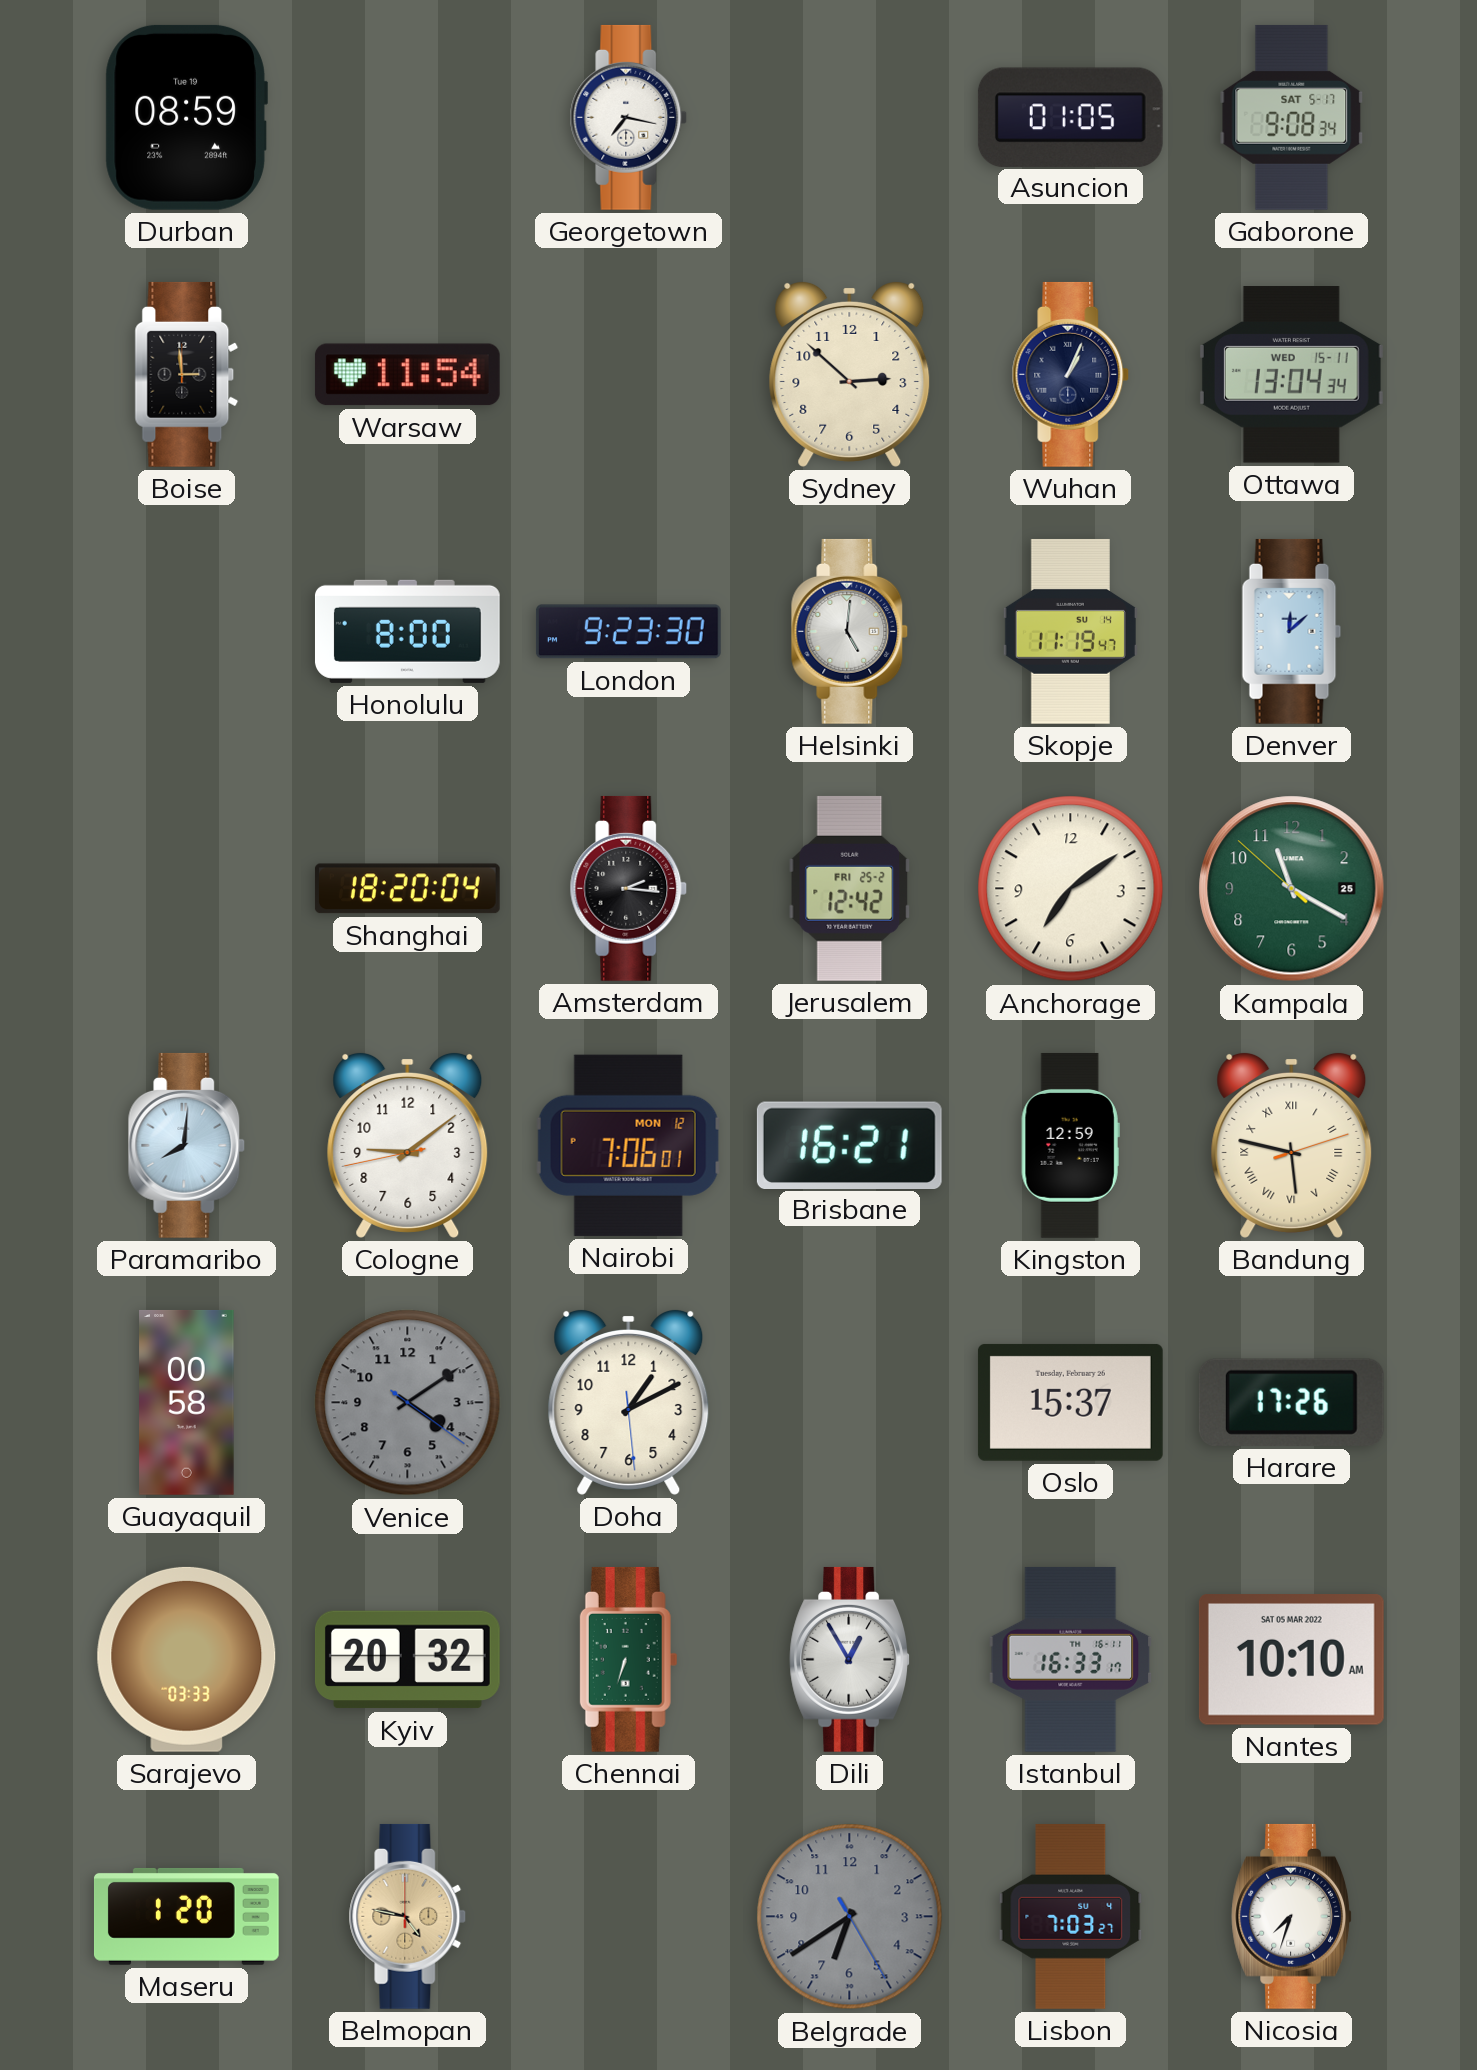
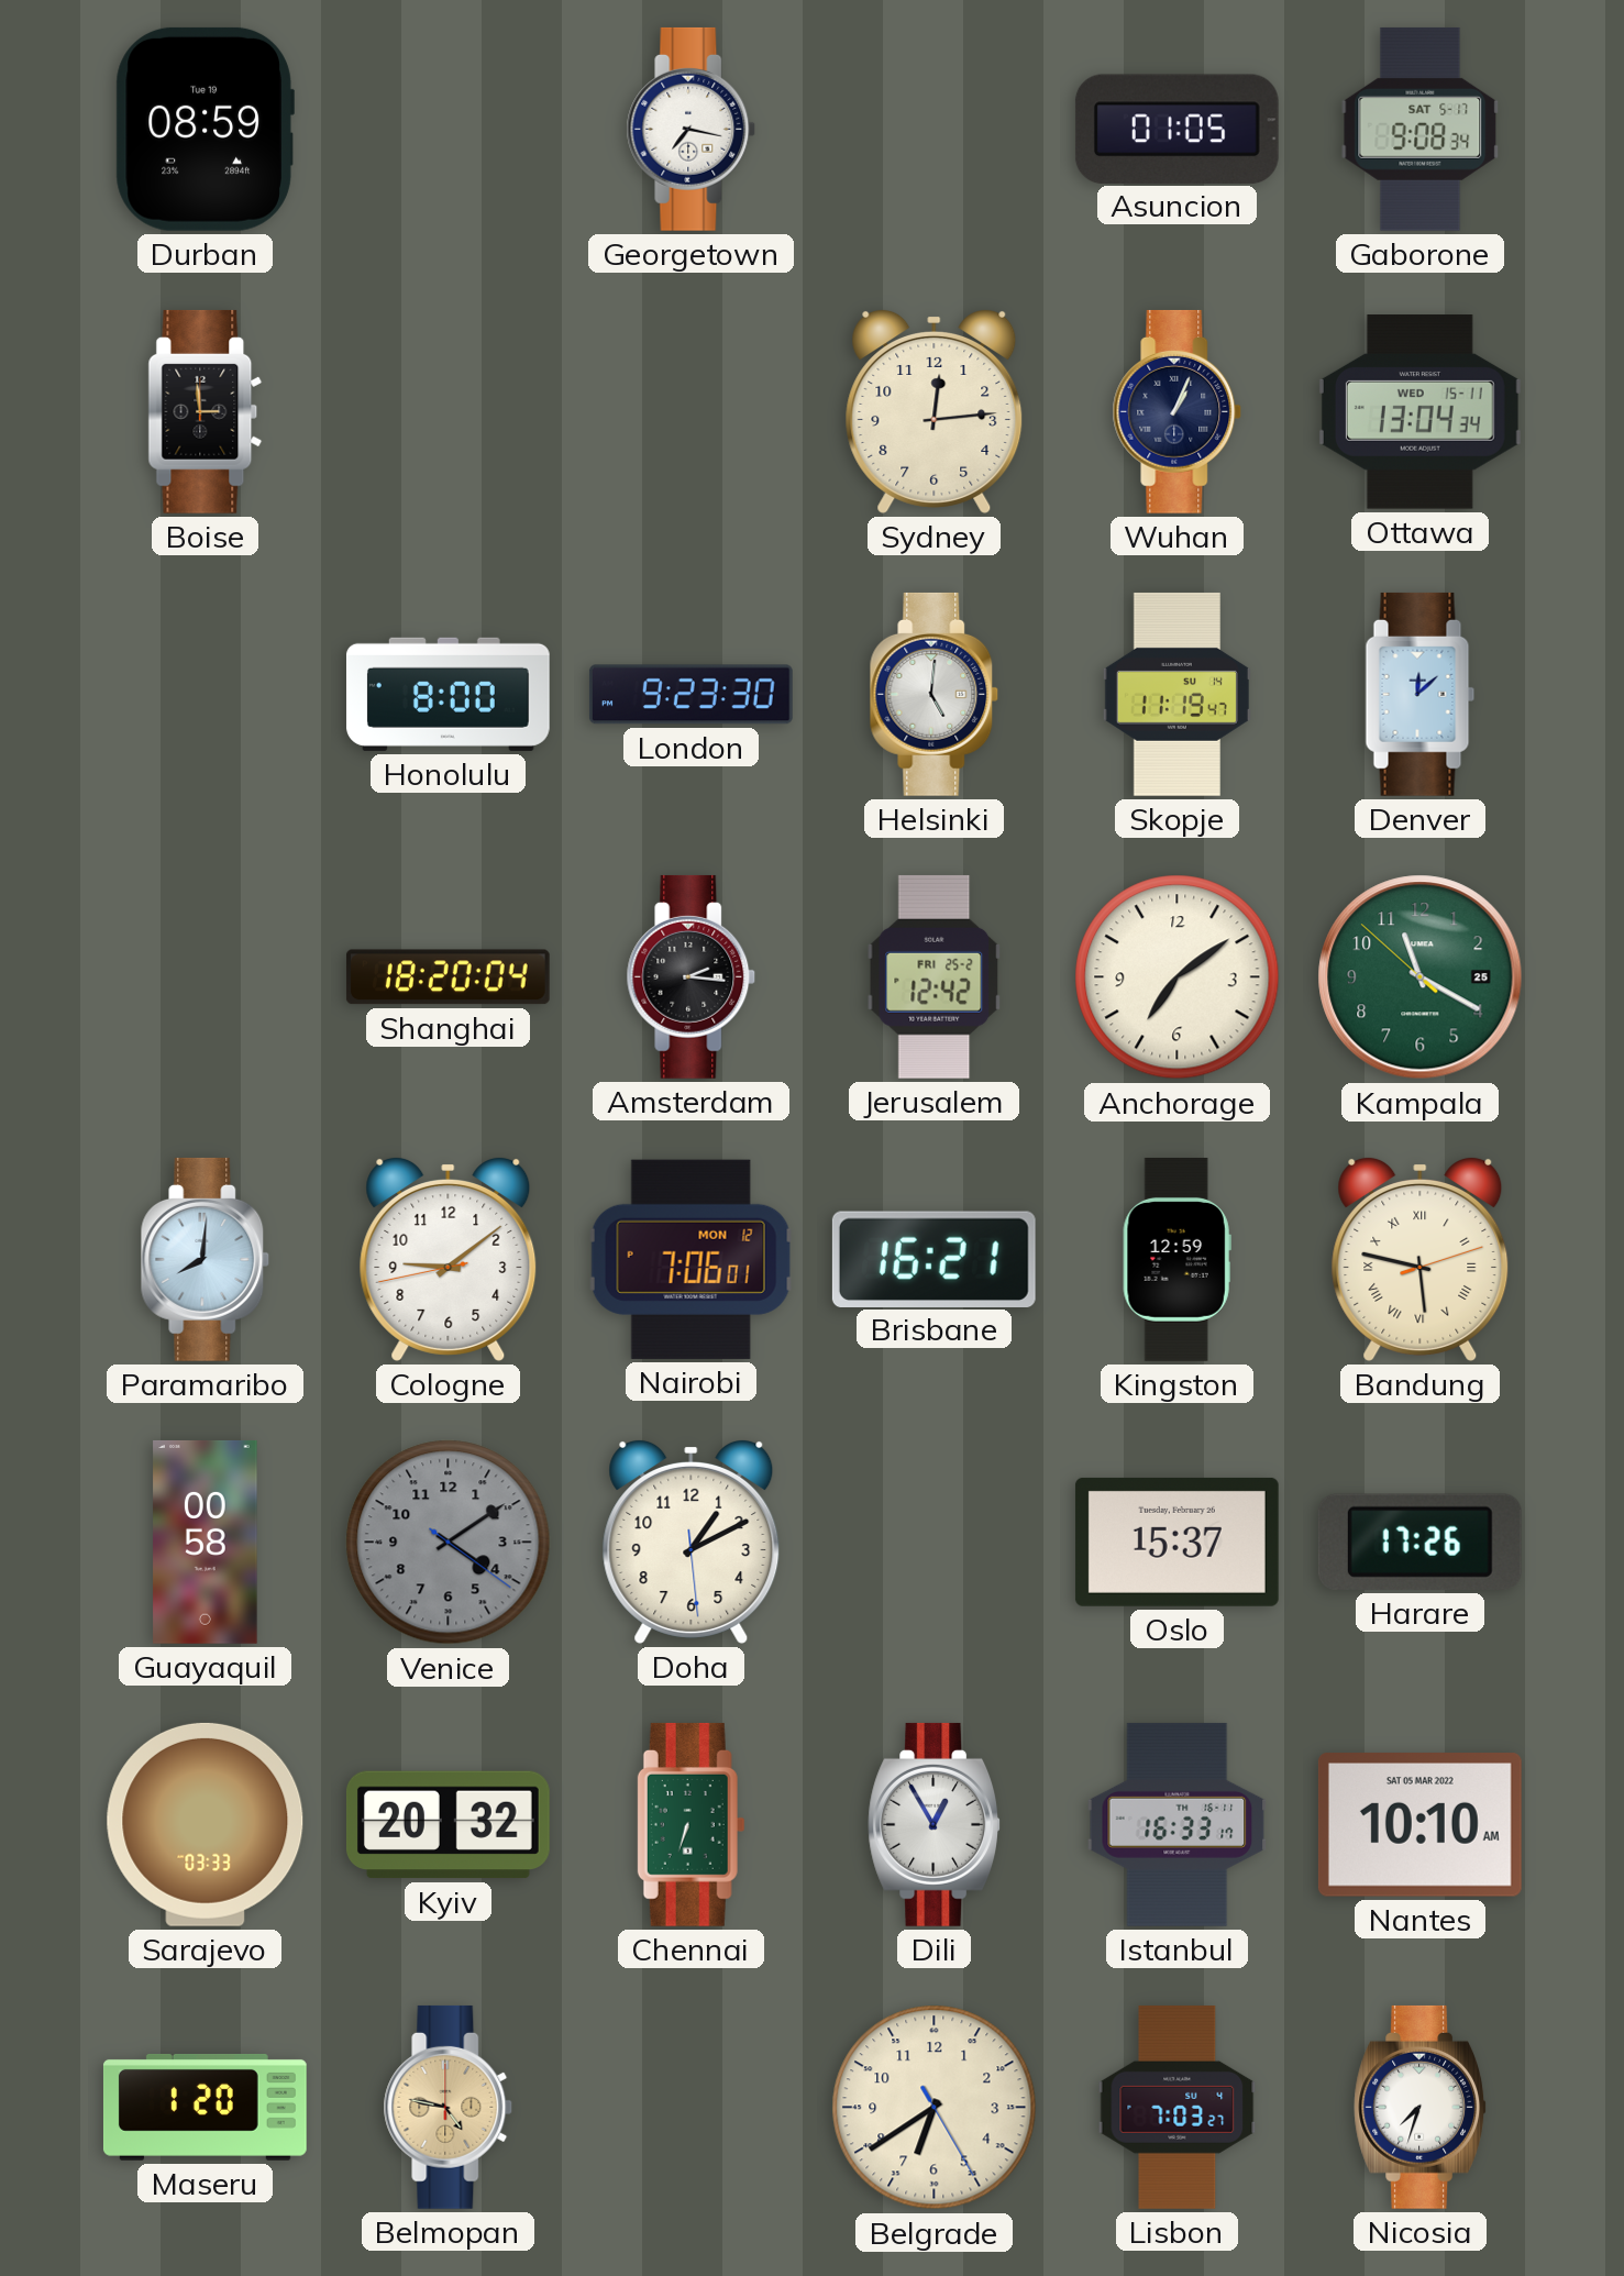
Warsaw: 11:54 -> none
Sydney: 2:52 -> 12:14
Belgrade dial: grey -> cream
